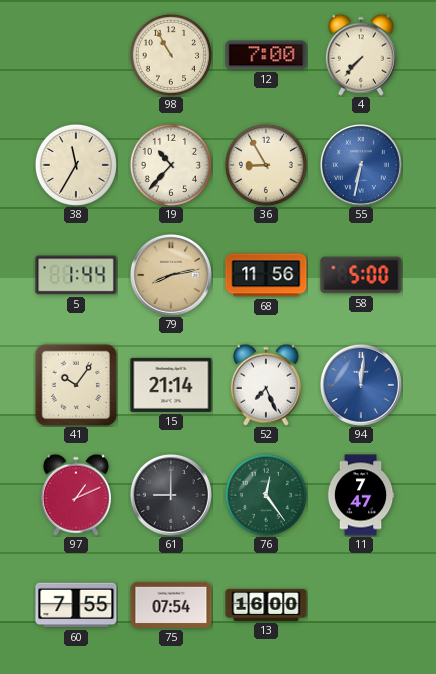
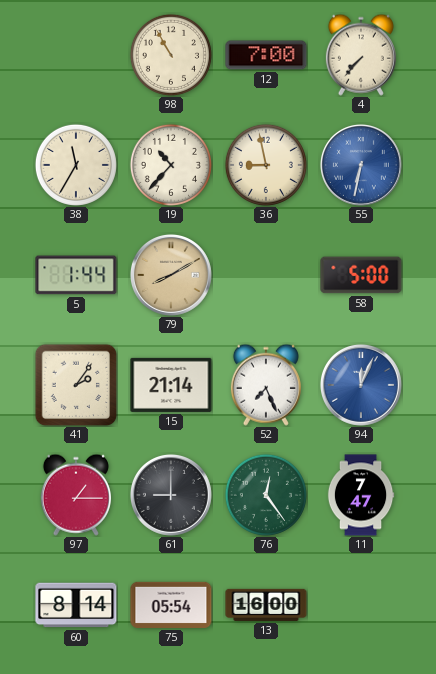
36: 8:55 -> 8:58
79: 8:13 -> 8:10
68: 11:56 -> none
41: 10:06 -> 2:06
94: 12:01 -> 12:04
97: 1:11 -> 1:15
60: 7:55 -> 8:14
75: 07:54 -> 05:54
